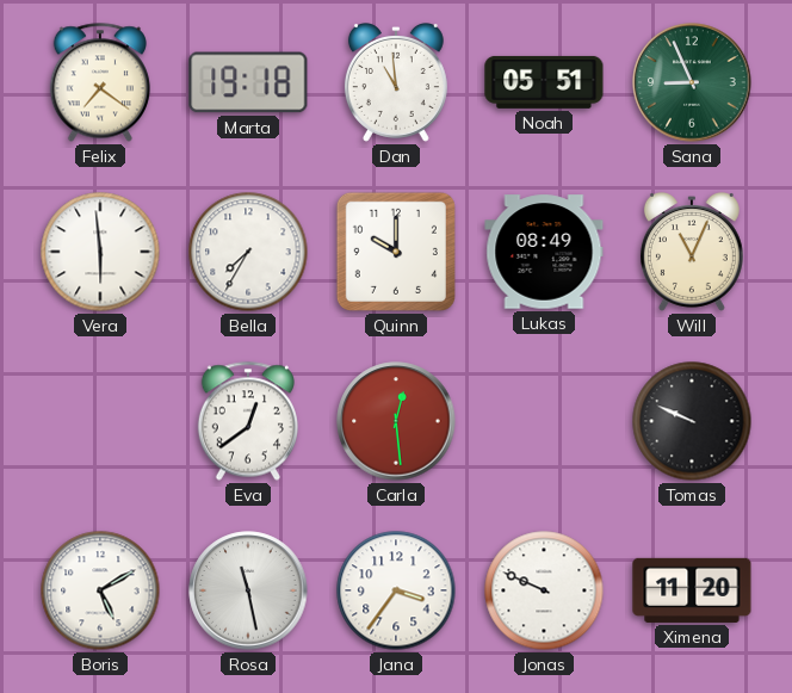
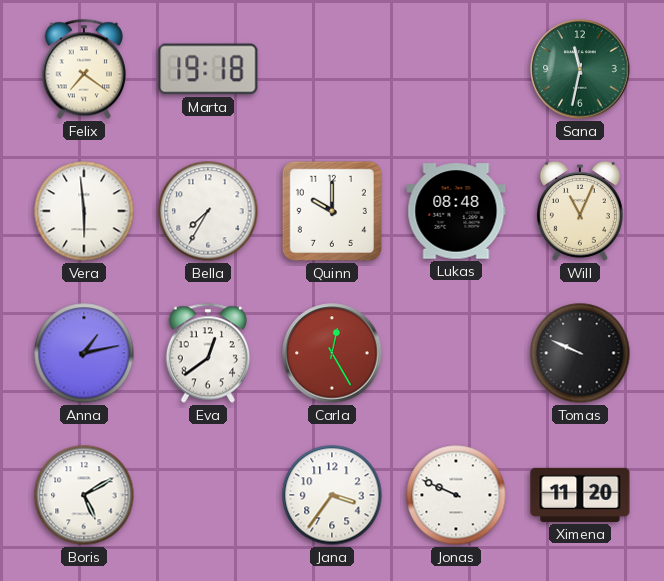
Dan: 10:59 -> none
Noah: 05:51 -> none
Sana: 8:56 -> 11:32
Lukas: 08:49 -> 08:48
Anna: none -> 1:13
Carla: 12:29 -> 12:25
Rosa: 11:28 -> none
